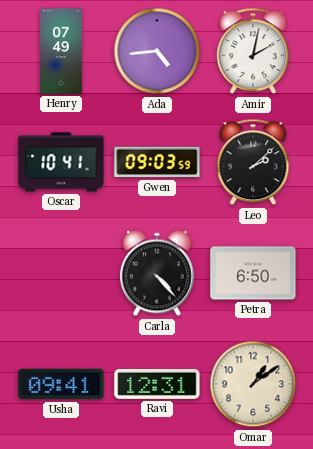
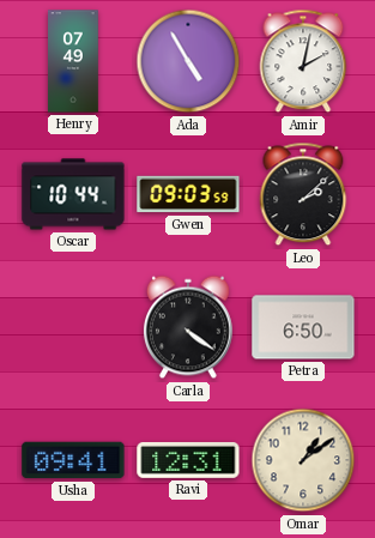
Ada: 4:44 -> 4:55
Oscar: 10:41 -> 10:44
Carla: 4:23 -> 4:21
